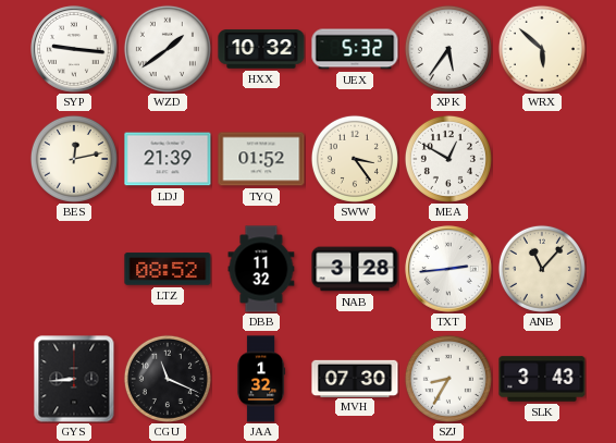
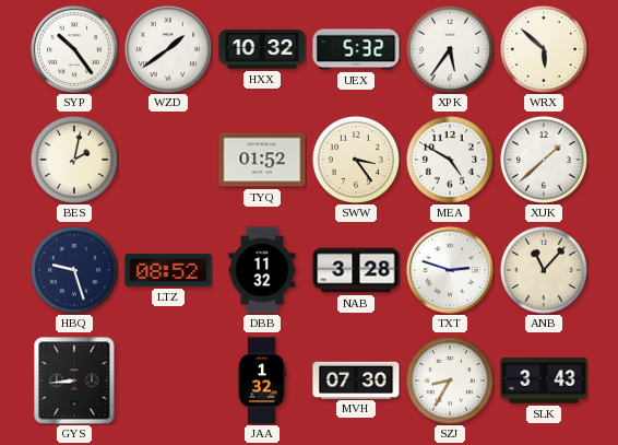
SYP: 9:16 -> 10:24
BES: 12:13 -> 2:02
LDJ: 21:39 -> none
MEA: 12:50 -> 4:50
XUK: none -> 1:38
HBQ: none -> 9:27
TXT: 2:44 -> 2:48
CGU: 11:19 -> none
